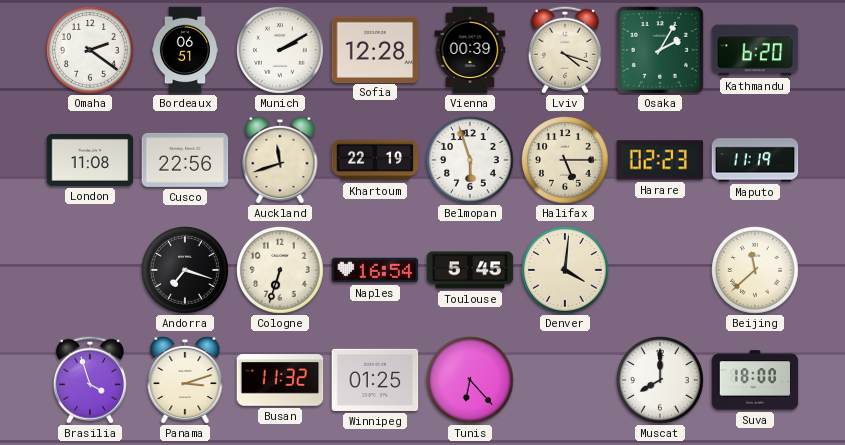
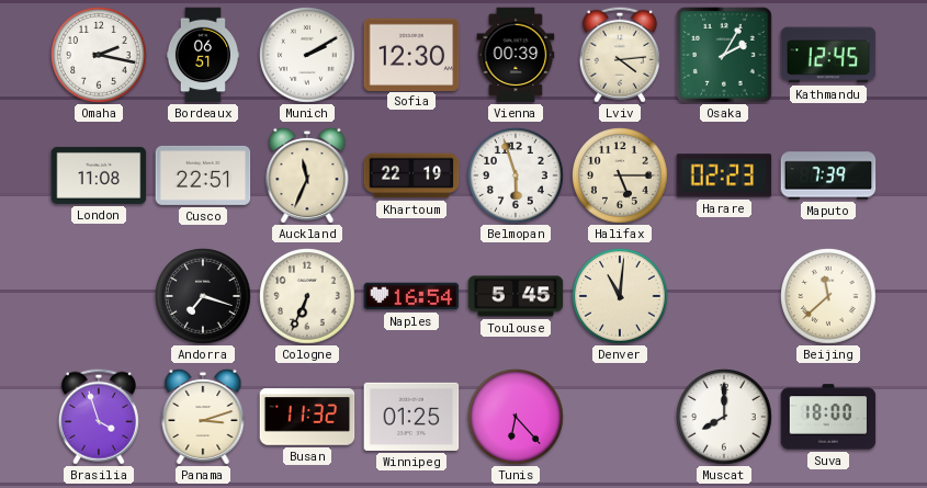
Omaha: 2:21 -> 2:17
Sofia: 12:28 -> 12:30
Lviv: 4:18 -> 4:14
Kathmandu: 6:20 -> 12:45
Cusco: 22:56 -> 22:51
Auckland: 11:42 -> 11:34
Maputo: 11:19 -> 7:39
Cologne: 6:33 -> 6:34
Denver: 4:01 -> 11:01
